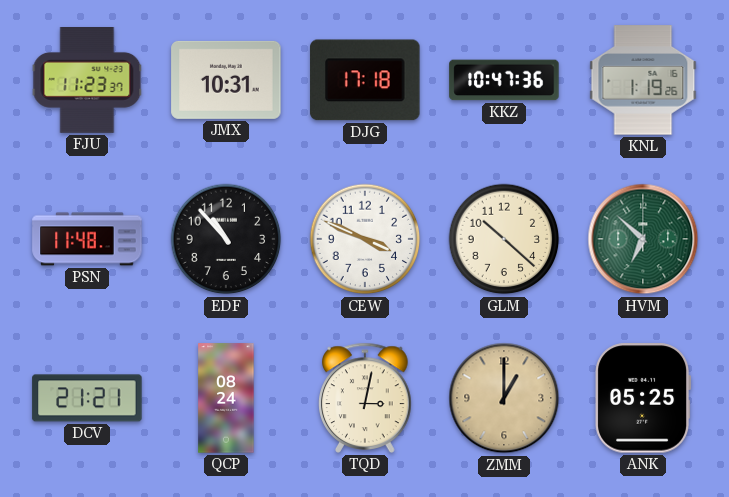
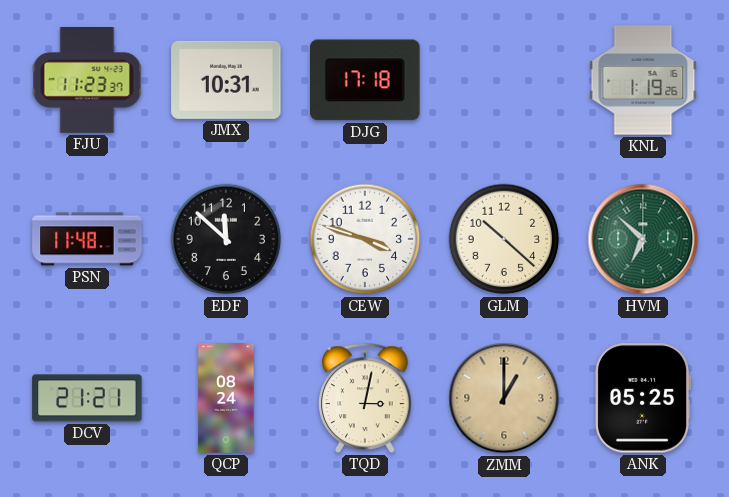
KKZ: 10:47 -> none
EDF: 10:53 -> 11:52
CEW: 3:49 -> 3:48
